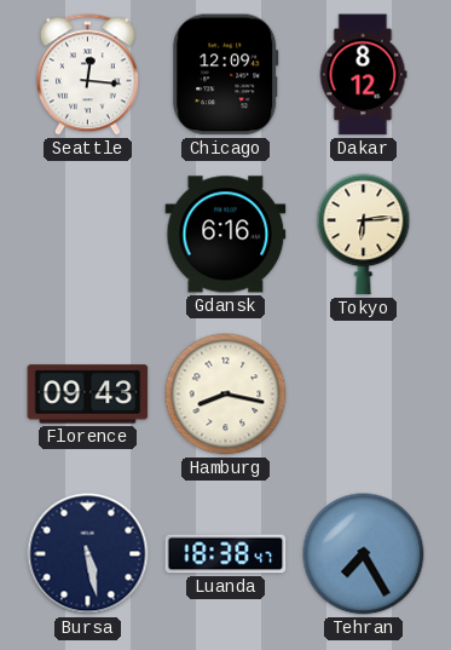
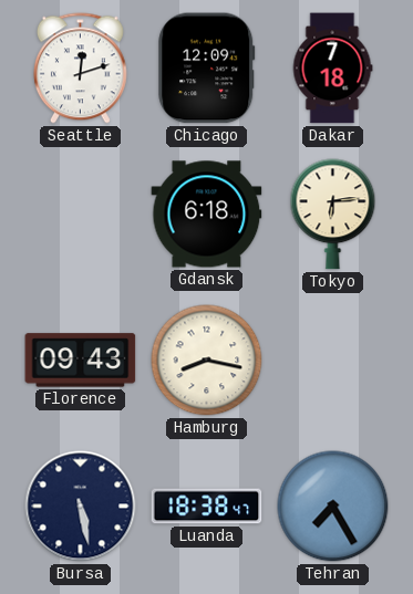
Seattle: 12:16 -> 12:12
Dakar: 8:12 -> 7:18
Gdansk: 6:16 -> 6:18
